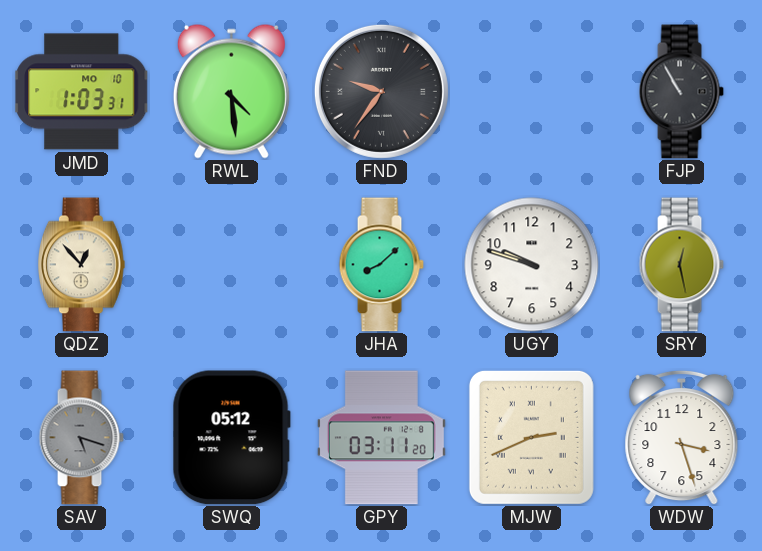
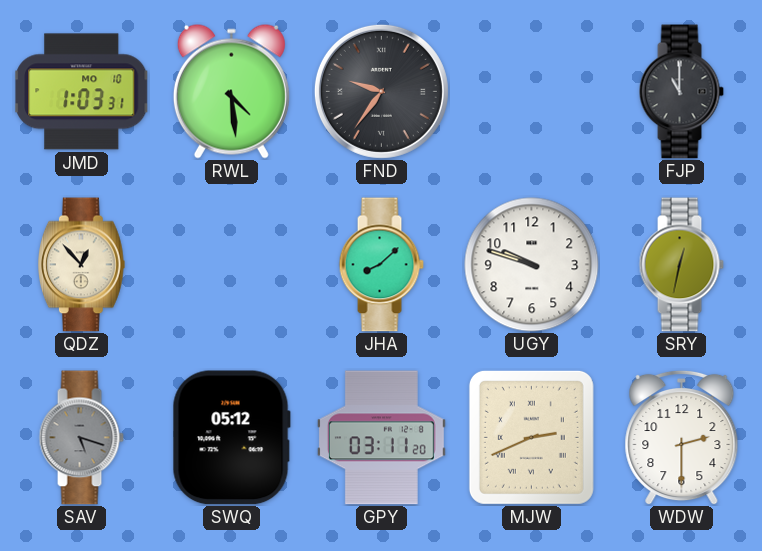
FJP: 10:55 -> 11:00
SRY: 12:28 -> 12:32
WDW: 3:27 -> 2:30
